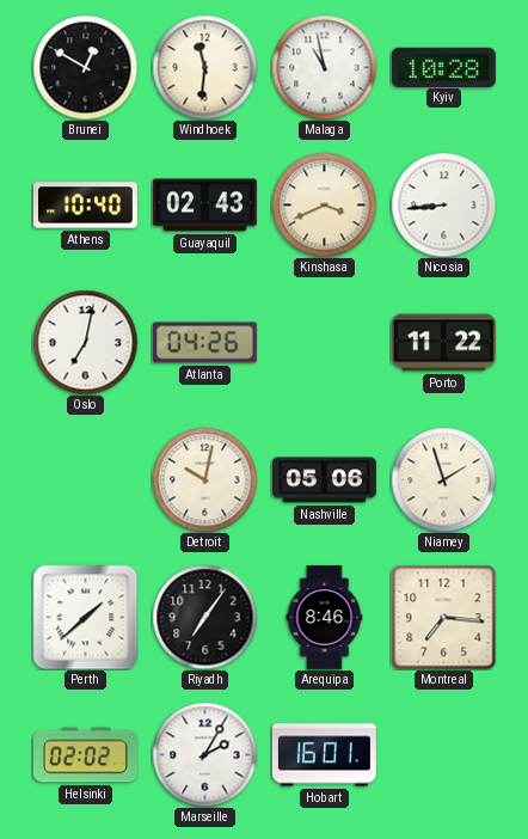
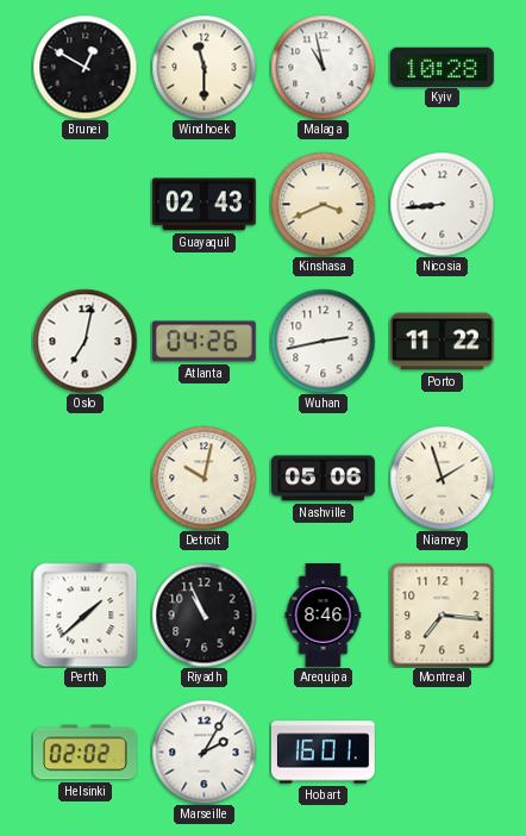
Windhoek: 11:31 -> 11:30
Athens: 10:40 -> none
Wuhan: none -> 2:43
Riyadh: 7:06 -> 10:56
